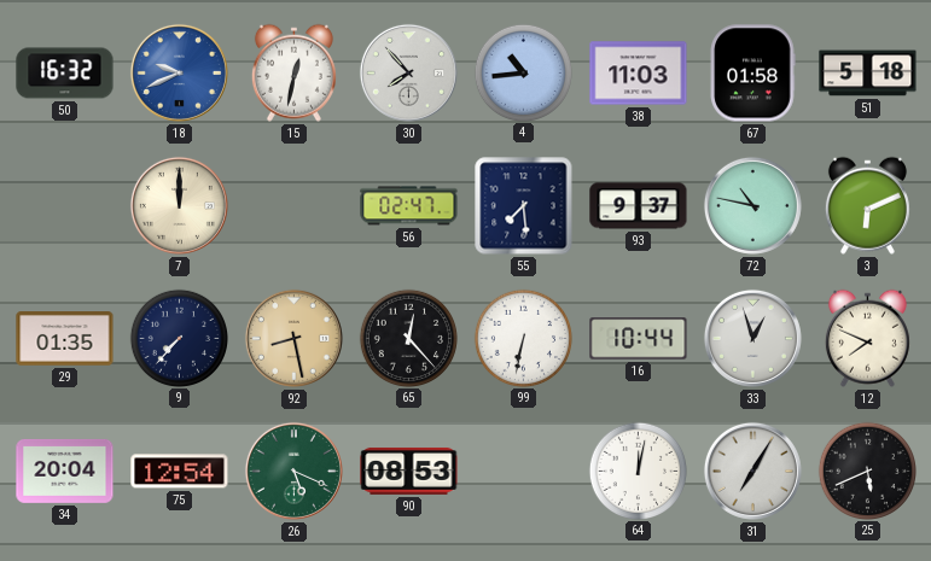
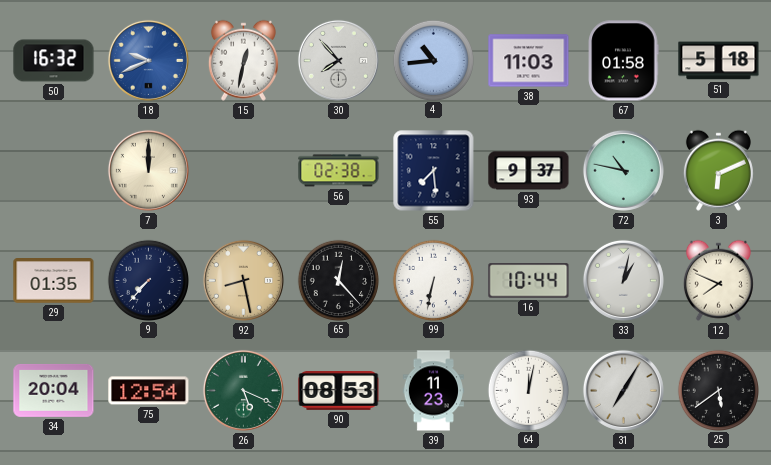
56: 02:47 -> 02:38
33: 12:57 -> 1:02
39: none -> 11:23
25: 5:41 -> 5:39
